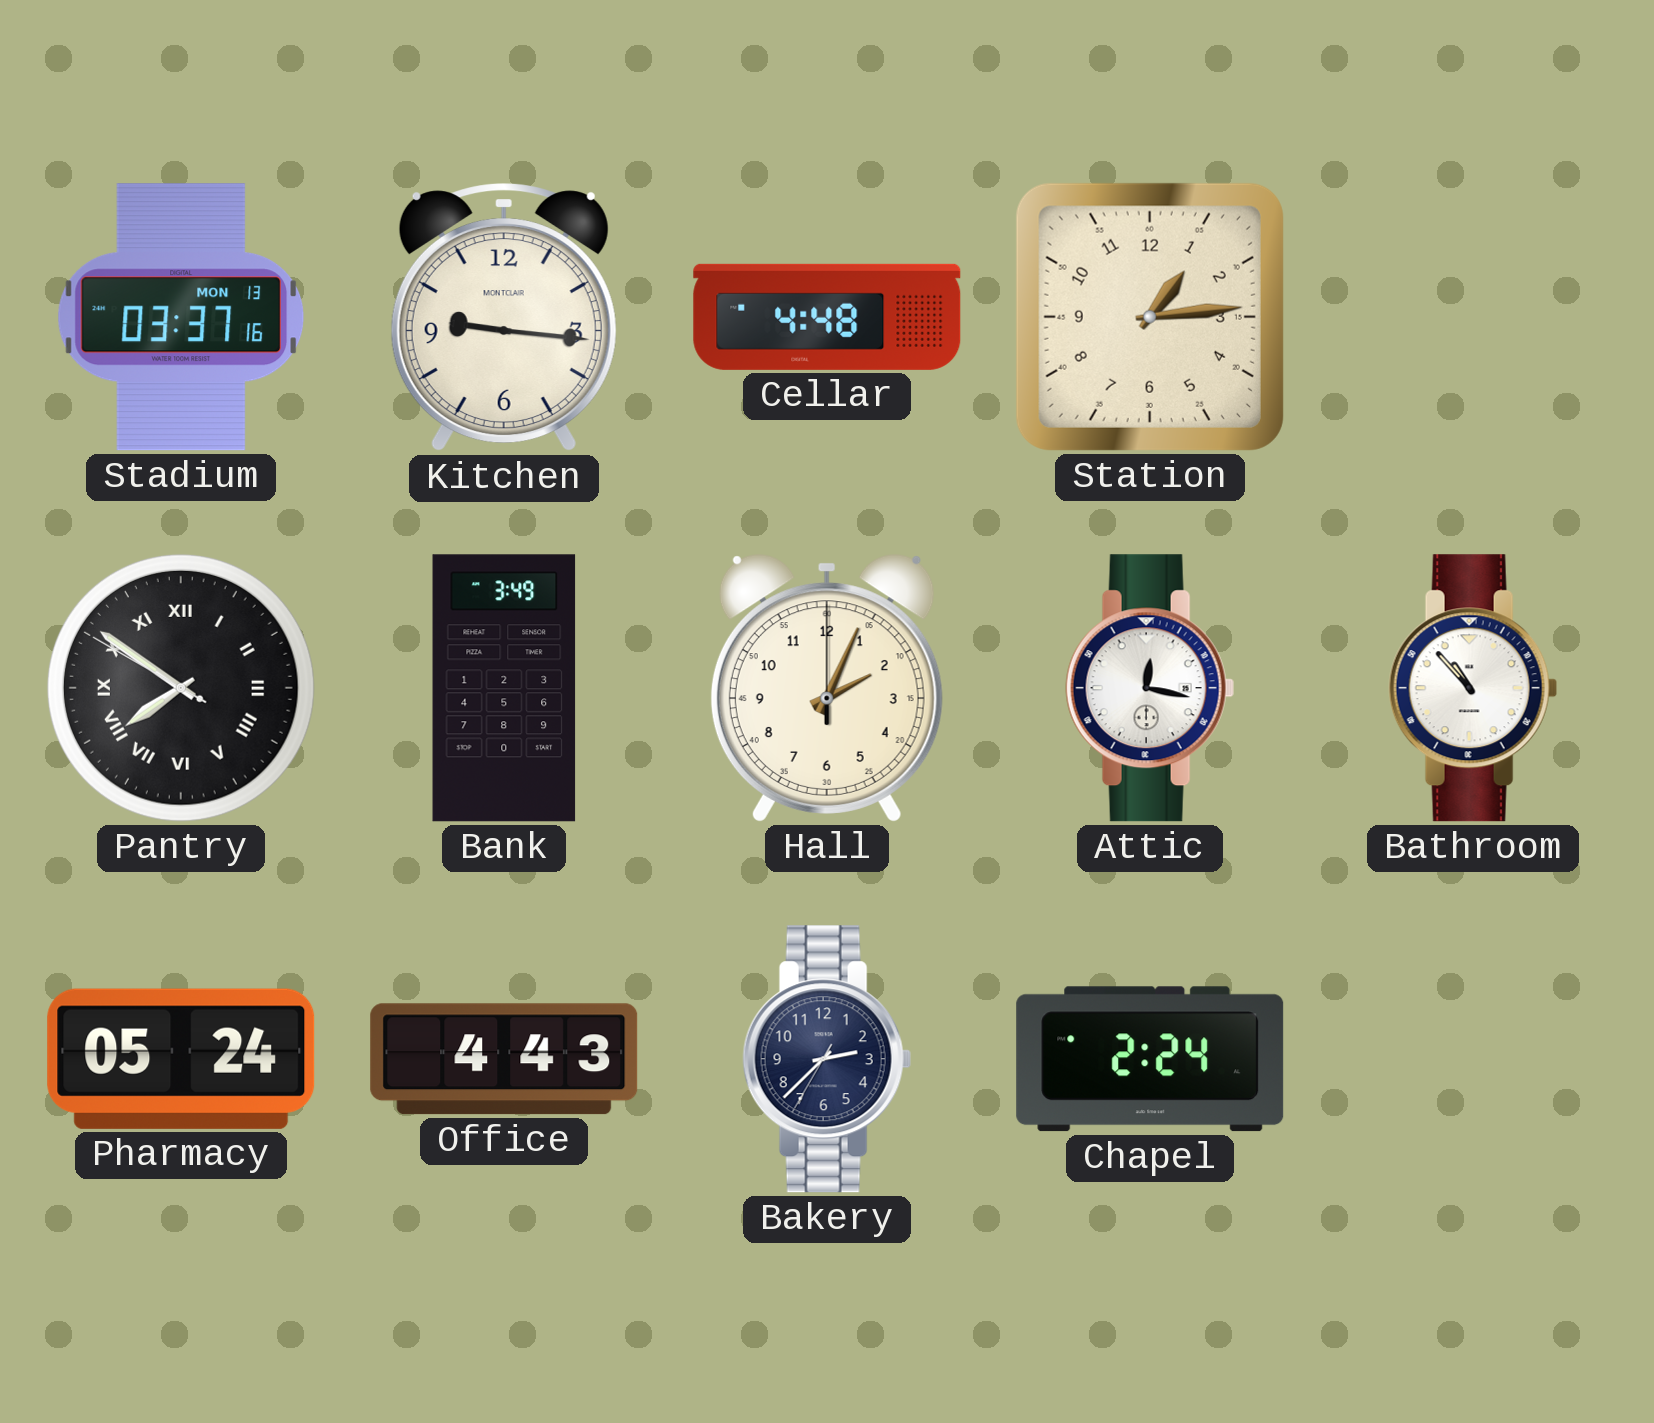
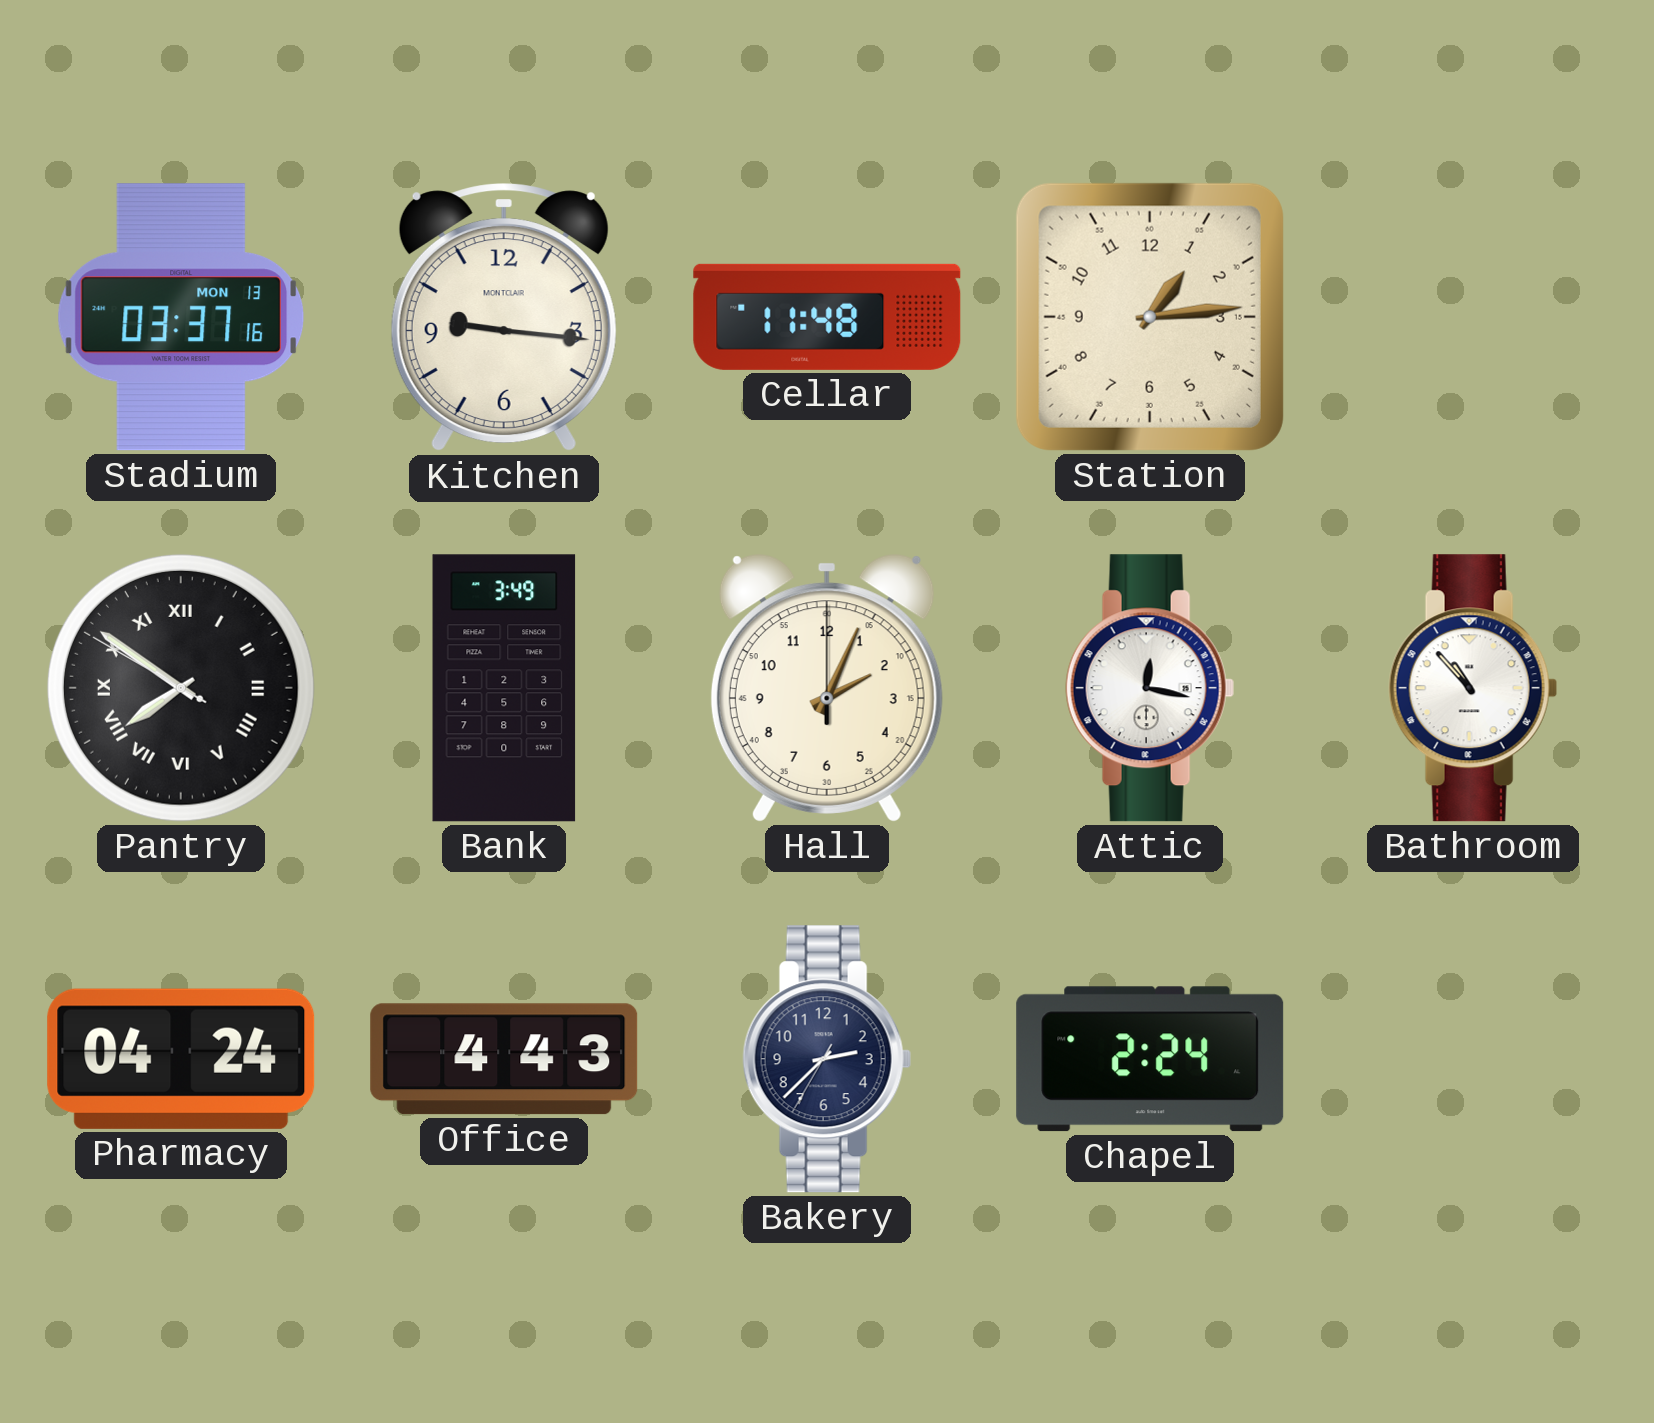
Cellar: 4:48 -> 11:48
Pharmacy: 05:24 -> 04:24
